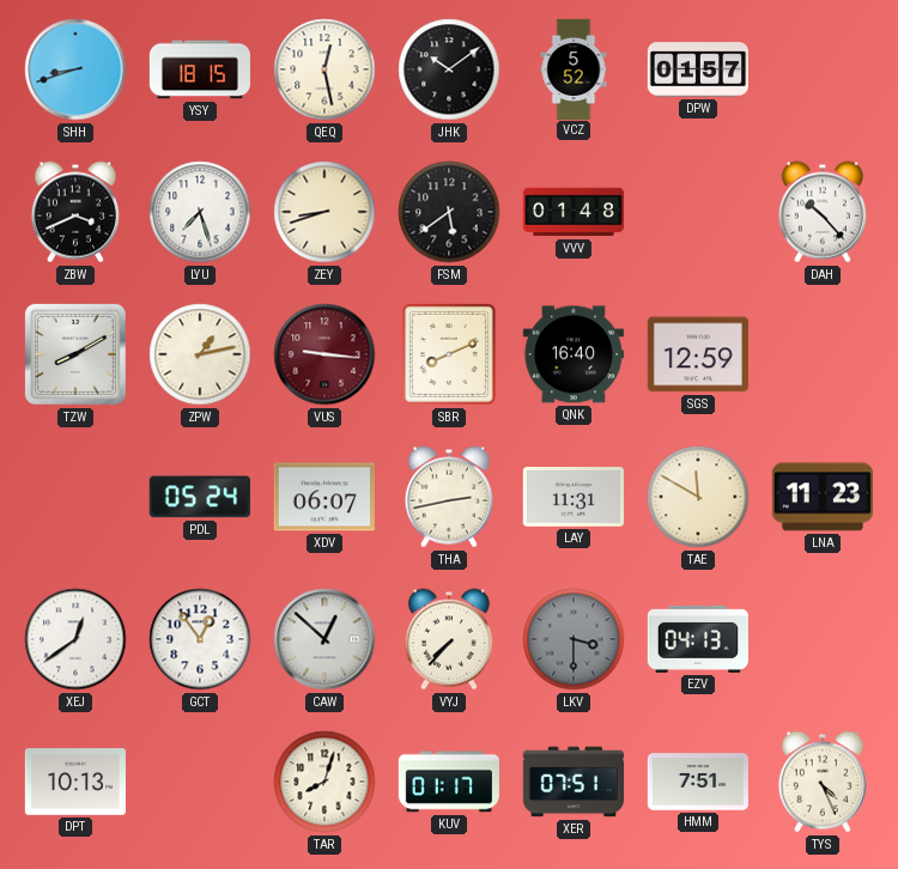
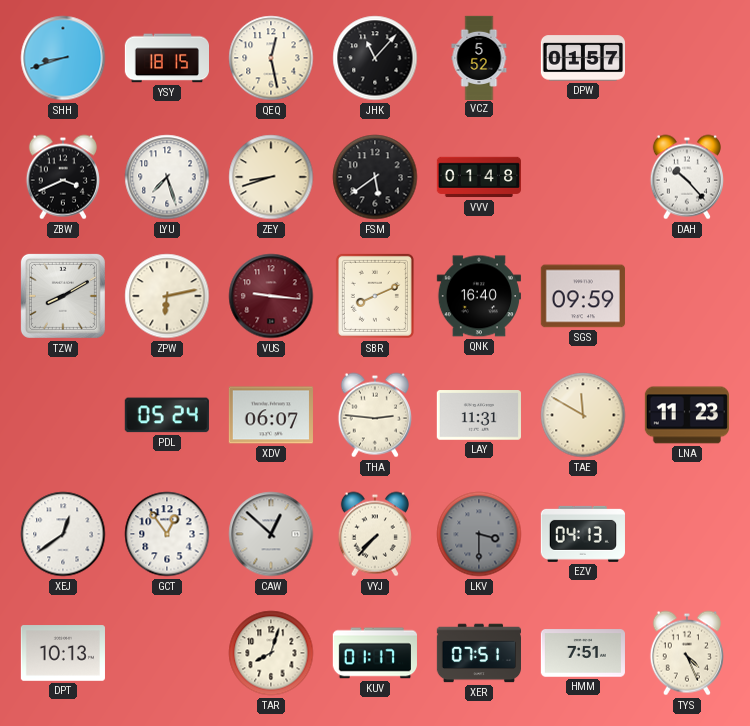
JHK: 10:09 -> 11:07
ZPW: 1:13 -> 6:13
SGS: 12:59 -> 09:59
THA: 2:43 -> 2:46
